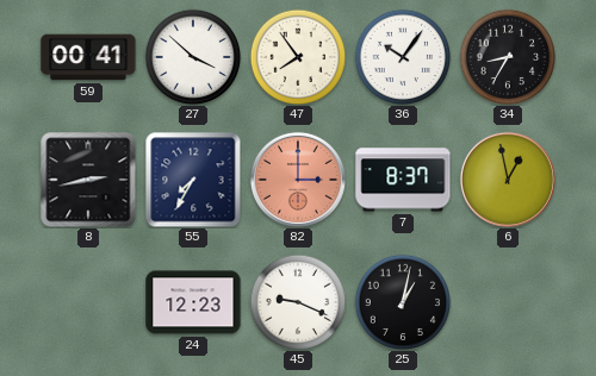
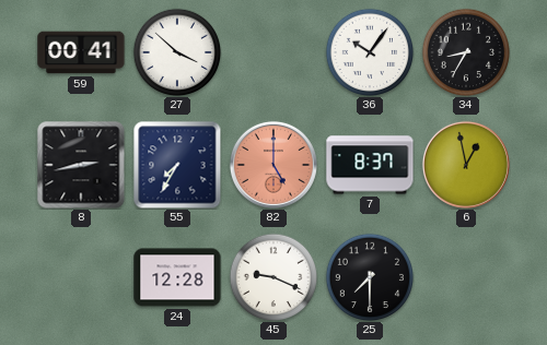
47: 7:54 -> none
82: 3:00 -> 5:00
24: 12:23 -> 12:28
25: 1:02 -> 7:30
